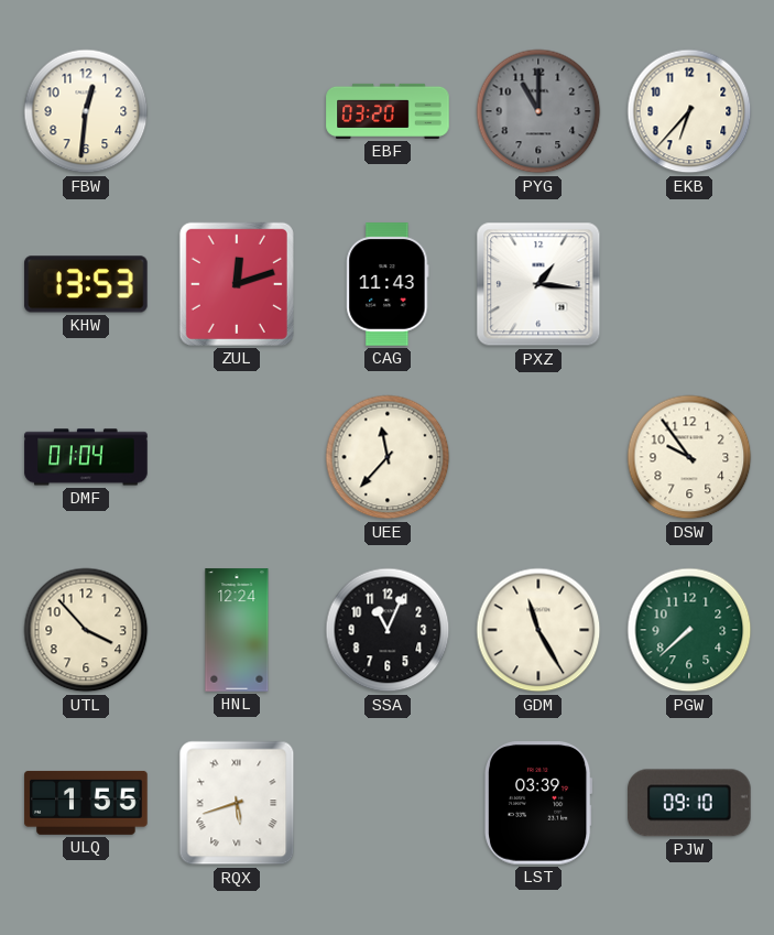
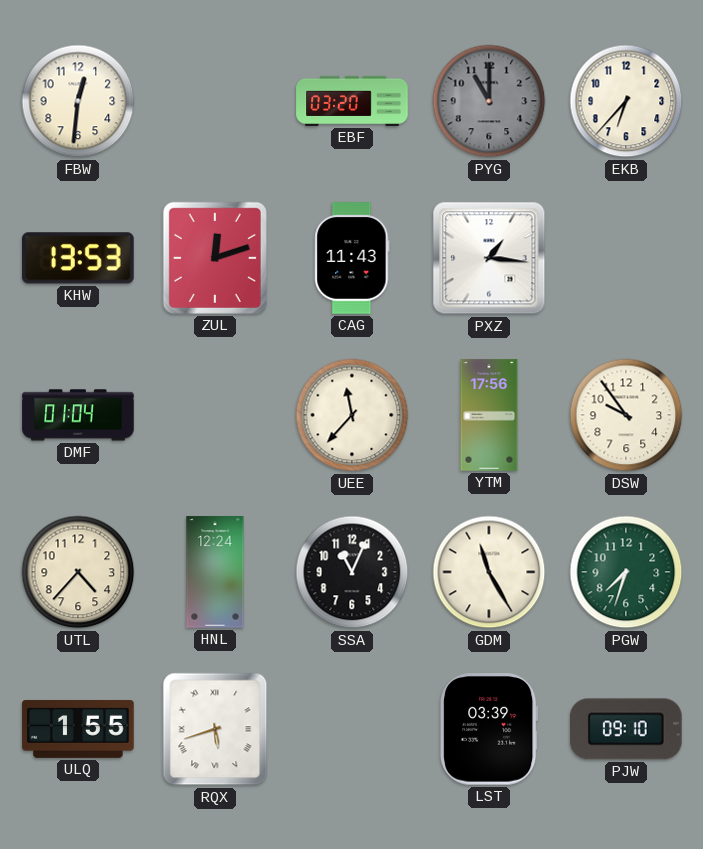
YTM: none -> 17:56
UTL: 3:53 -> 4:37
PGW: 7:38 -> 7:33
